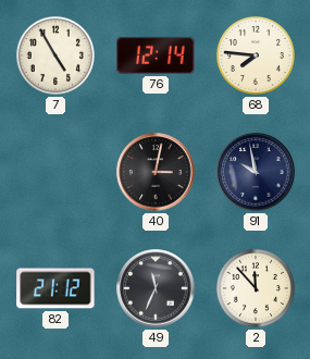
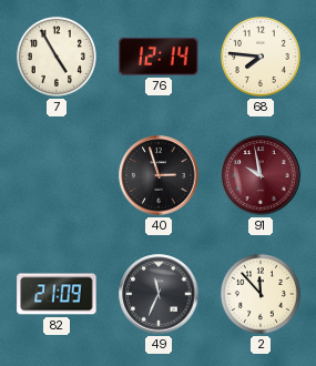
40: 3:02 -> 2:57
91 dial: navy -> burgundy
82: 21:12 -> 21:09
